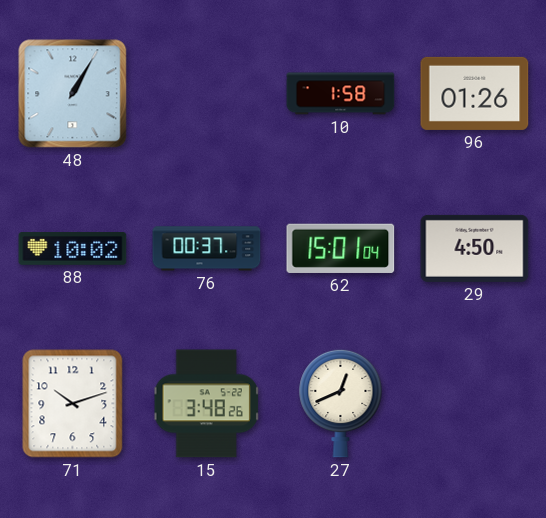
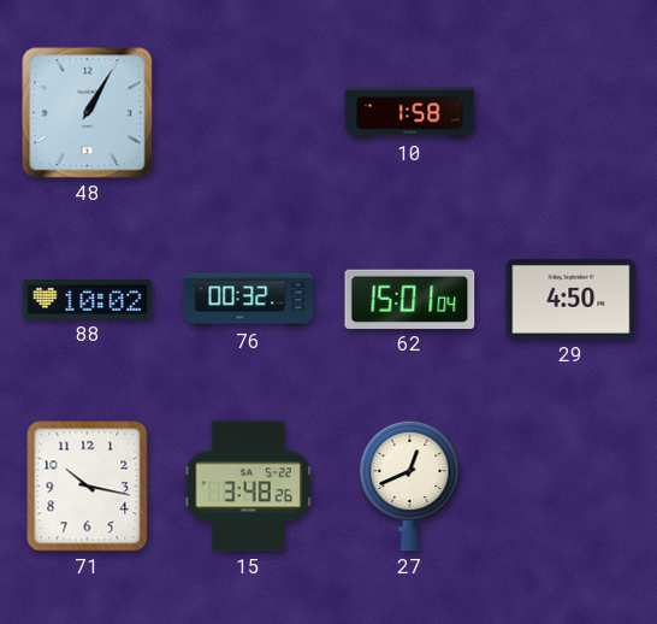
96: 01:26 -> none
76: 00:37 -> 00:32
71: 10:12 -> 10:17
